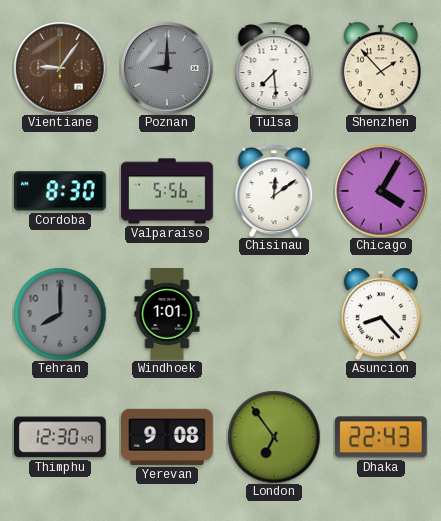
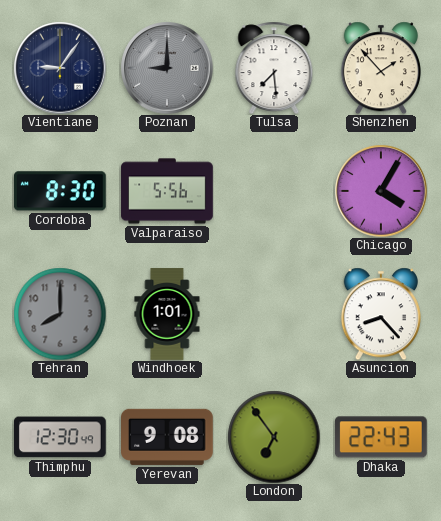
Vientiane dial: brown -> navy
Chisinau: 12:09 -> none
